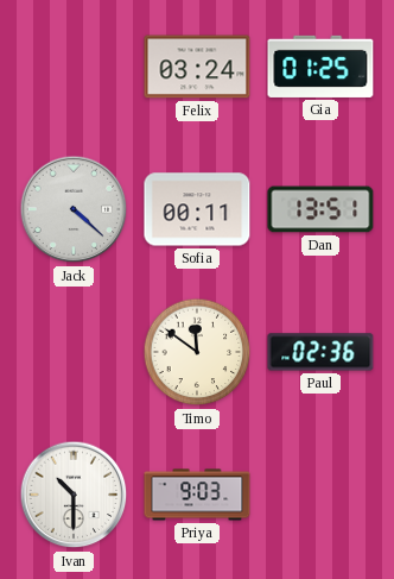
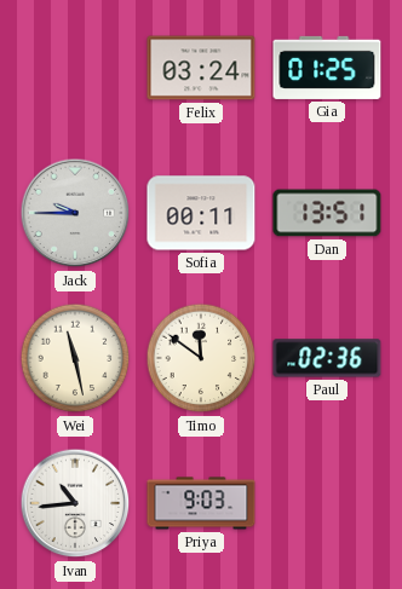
Jack: 4:22 -> 9:45
Wei: none -> 11:28
Ivan: 10:30 -> 10:44
